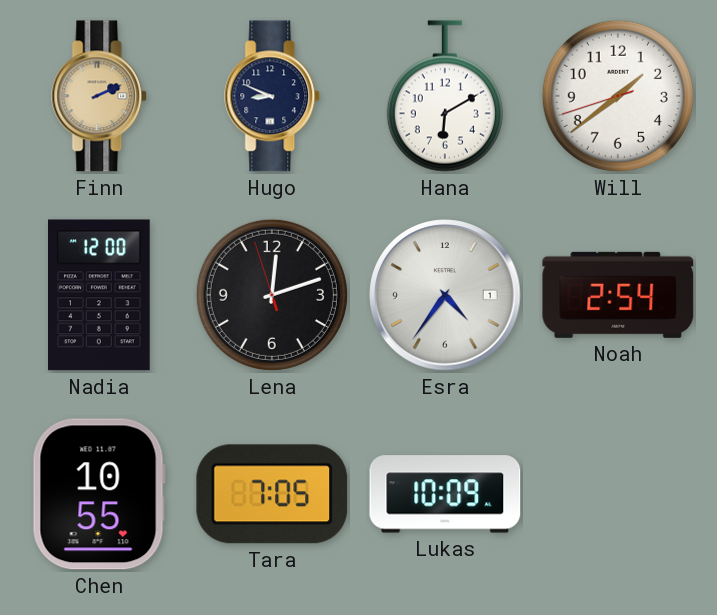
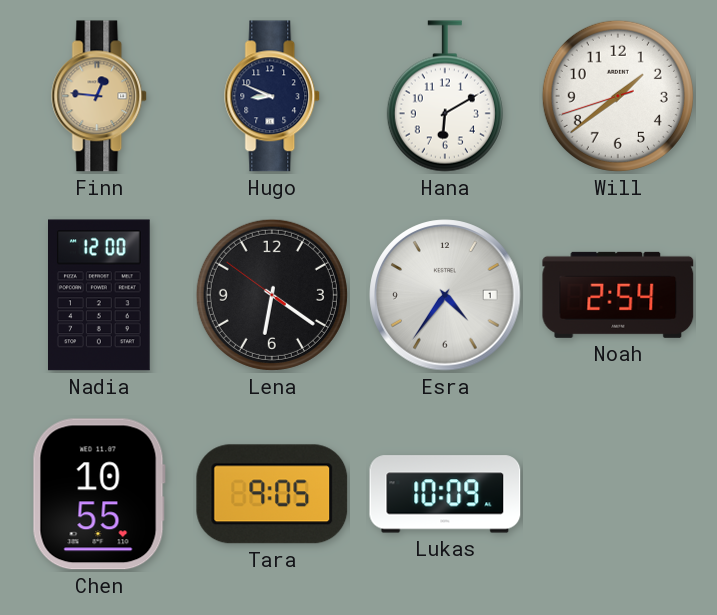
Finn: 2:11 -> 12:46
Lena: 12:11 -> 6:20
Tara: 7:05 -> 9:05
